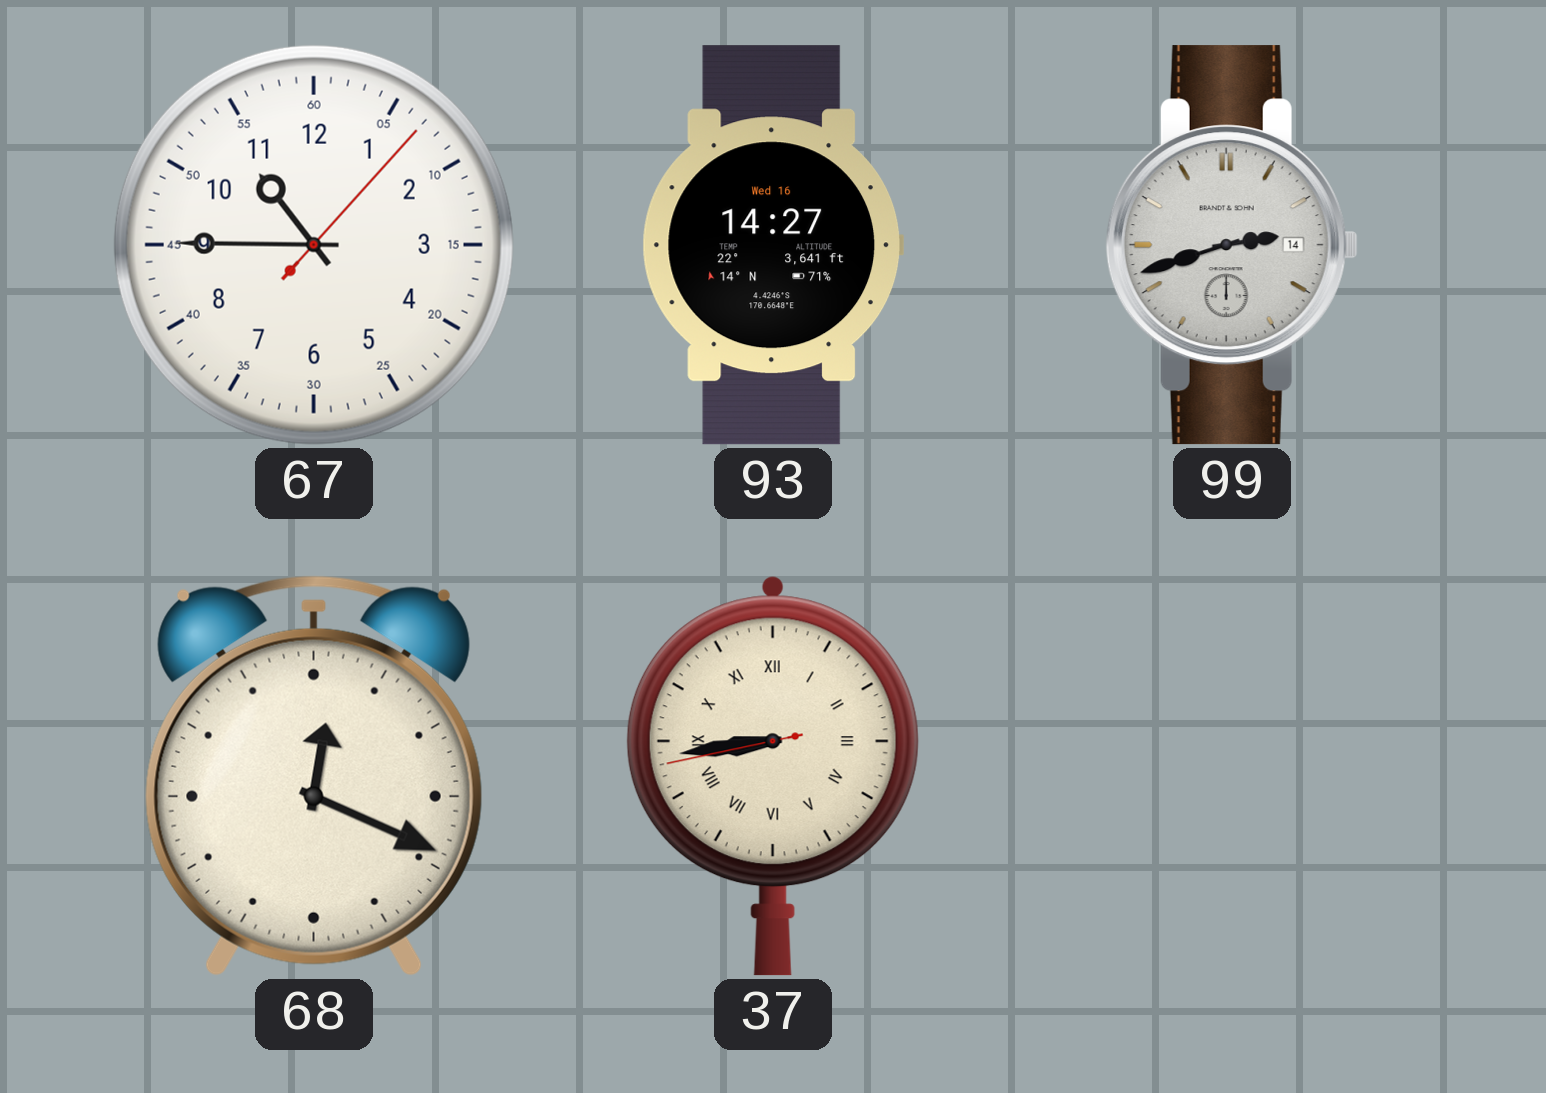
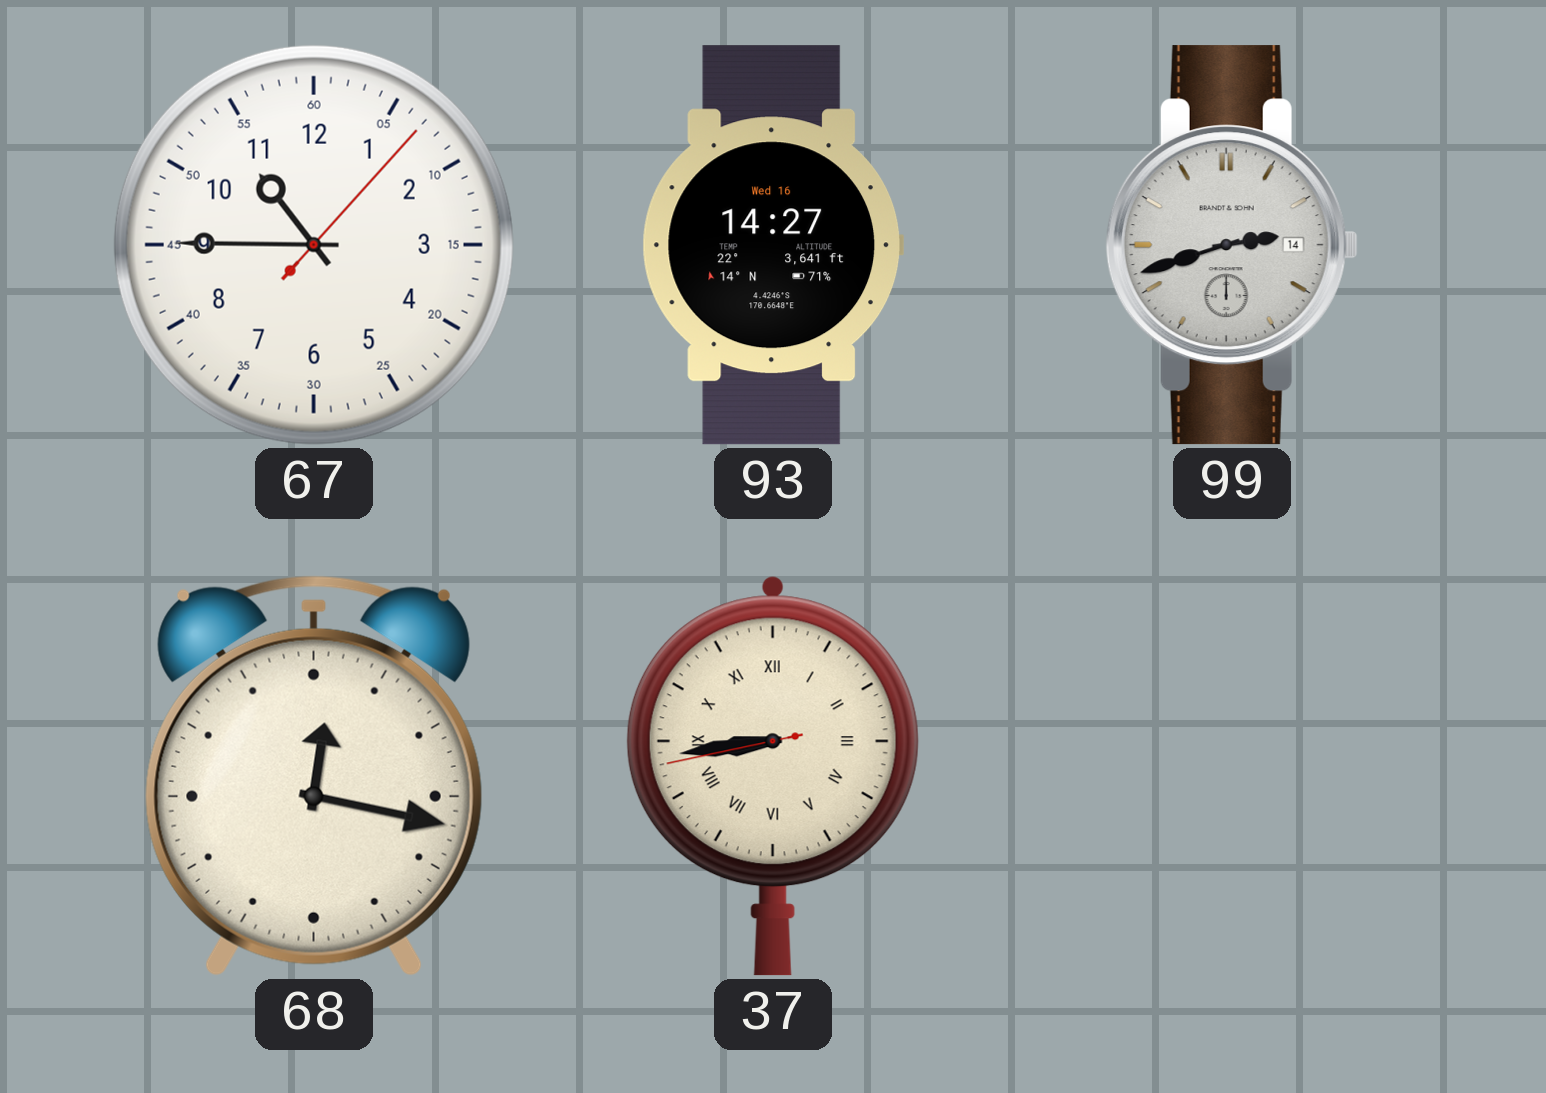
68: 12:19 -> 12:17
